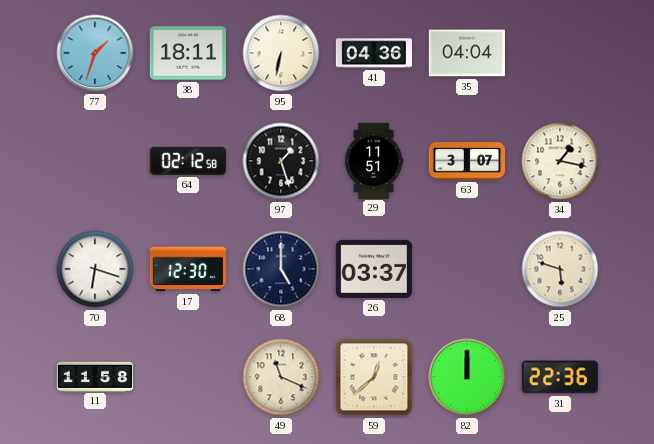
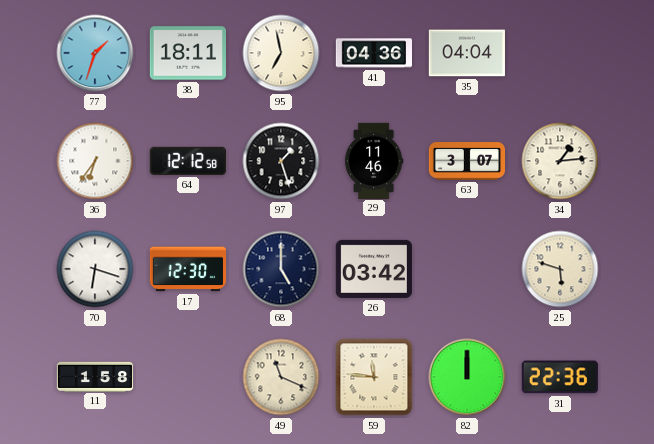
95: 6:32 -> 6:58
36: none -> 6:36
64: 02:12 -> 12:12
29: 11:51 -> 11:46
34: 1:17 -> 1:14
26: 03:37 -> 03:42
11: 11:58 -> 1:58
59: 12:38 -> 11:46
